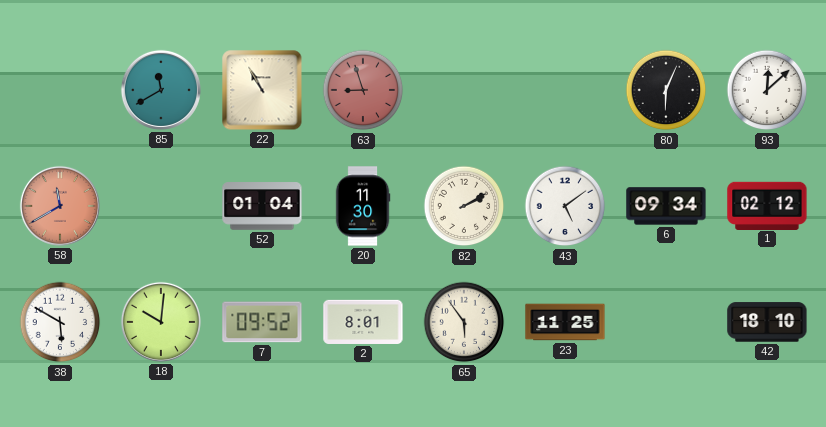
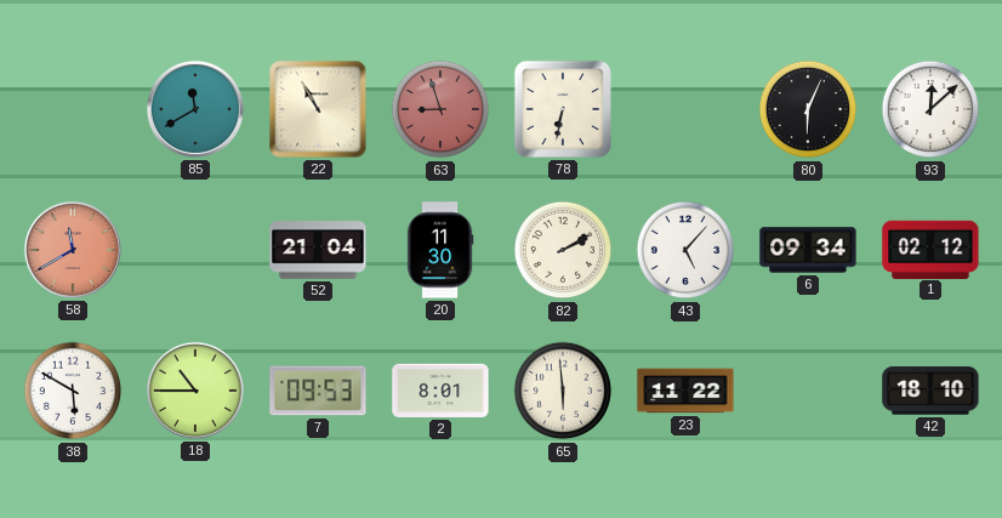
78: none -> 6:32
52: 01:04 -> 21:04
43: 5:09 -> 5:07
18: 10:01 -> 10:45
7: 09:52 -> 09:53
65: 5:54 -> 5:59
23: 11:25 -> 11:22
